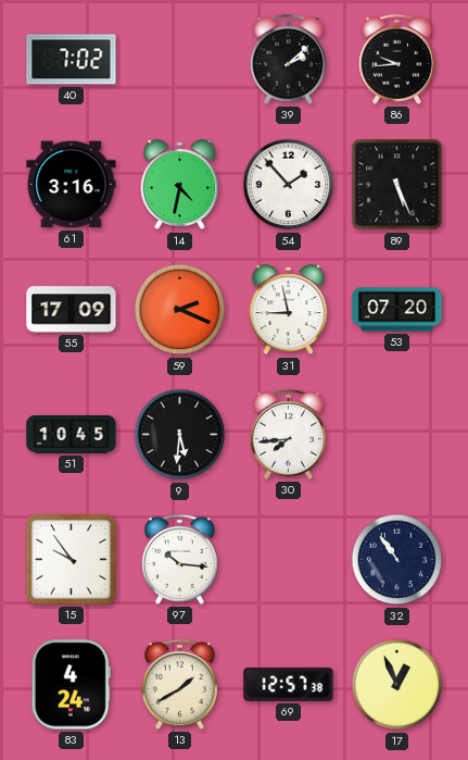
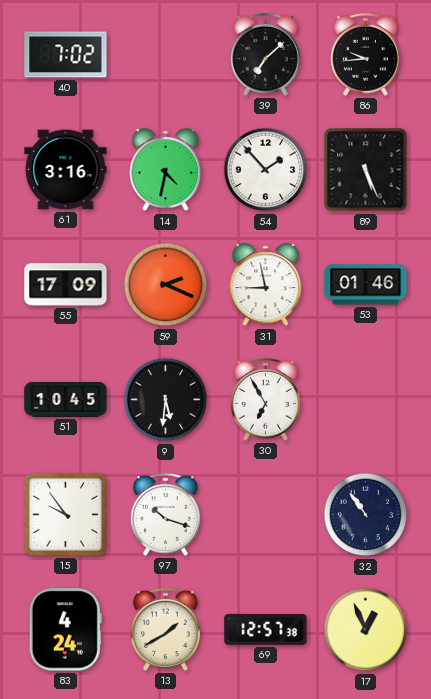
39: 2:08 -> 7:08
53: 07:20 -> 01:46
30: 7:44 -> 6:55
97: 10:16 -> 10:18
